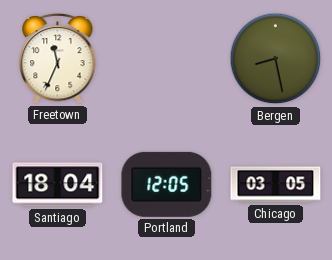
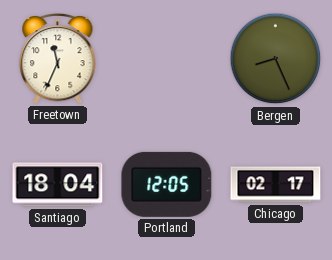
Bergen: 8:28 -> 8:26
Chicago: 03:05 -> 02:17
